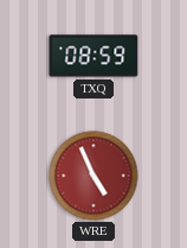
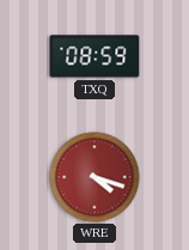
WRE: 4:56 -> 4:18
